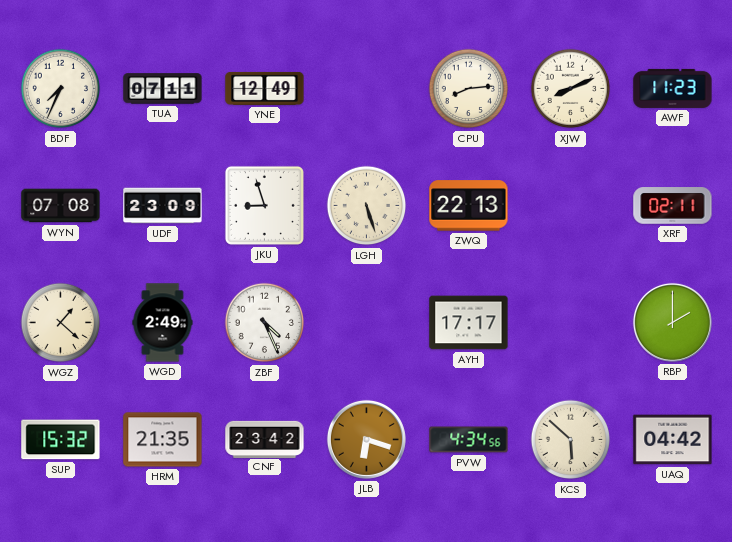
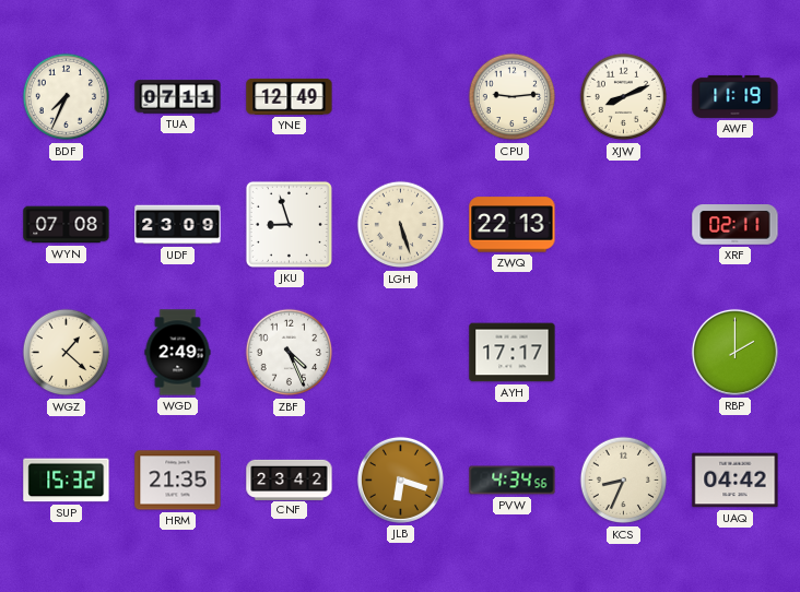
CPU: 8:14 -> 9:14
AWF: 11:23 -> 11:19
KCS: 5:52 -> 8:34
